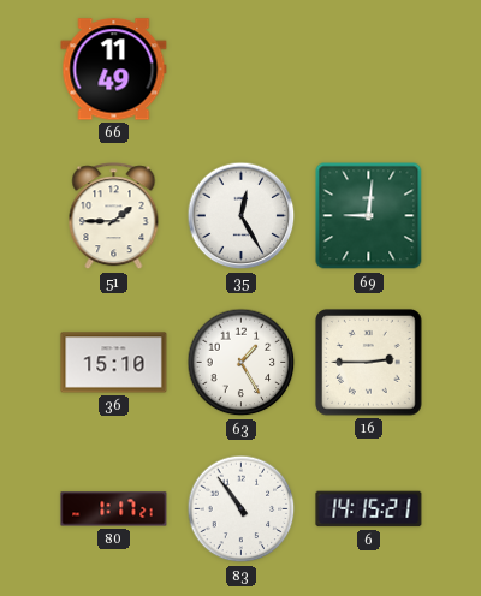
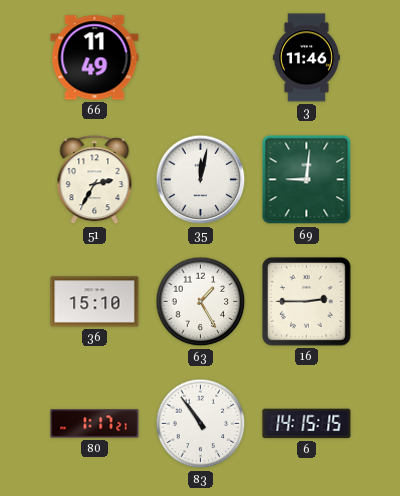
3: none -> 11:46
51: 1:45 -> 2:35
35: 12:25 -> 12:02
6: 14:15:21 -> 14:15:15
